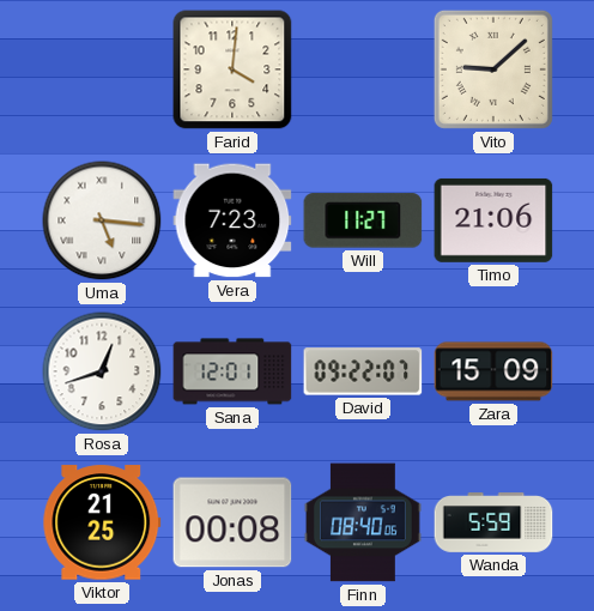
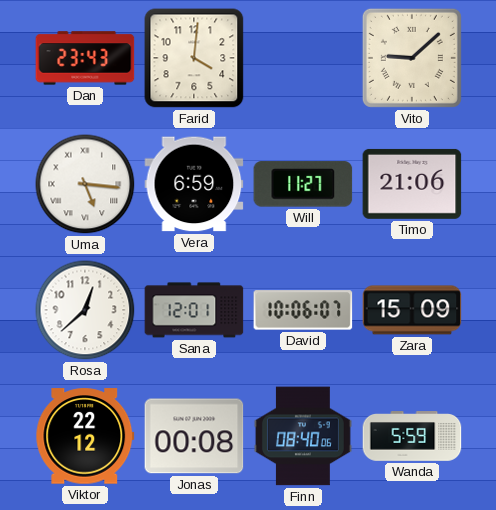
Dan: none -> 23:43
Vera: 7:23 -> 6:59
Rosa: 12:42 -> 12:38
David: 09:22 -> 10:06
Viktor: 21:25 -> 22:12
